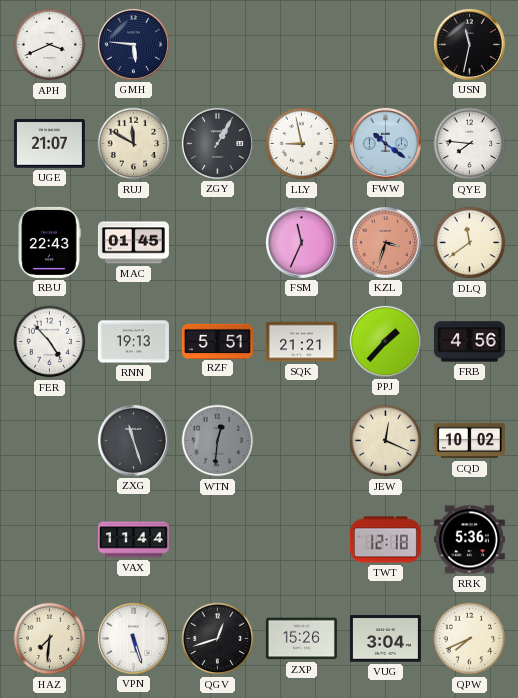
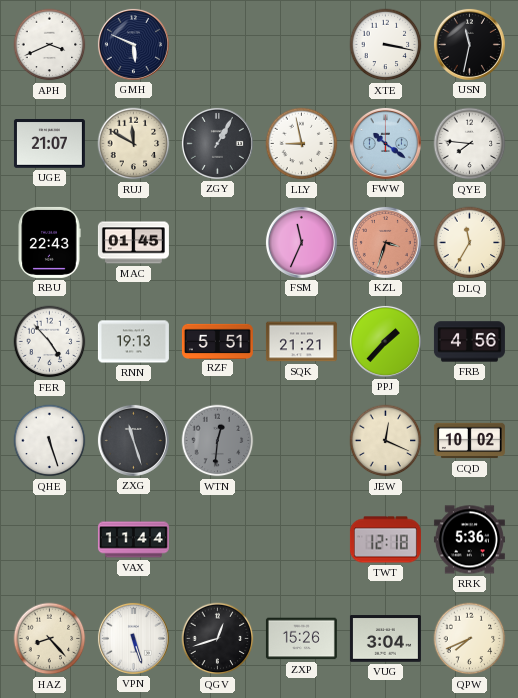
GMH: 5:46 -> 5:49
XTE: none -> 3:17
DLQ: 11:39 -> 11:35
QHE: none -> 5:27
HAZ: 7:31 -> 8:23
